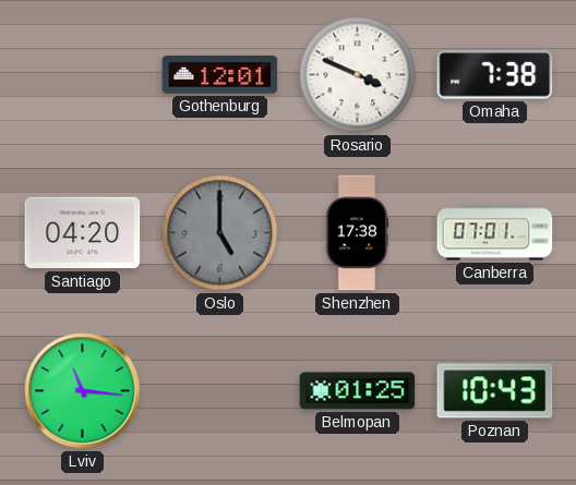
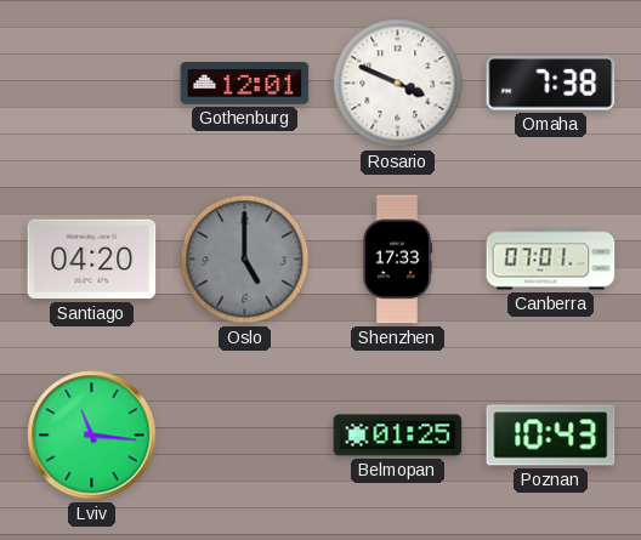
Shenzhen: 17:38 -> 17:33
